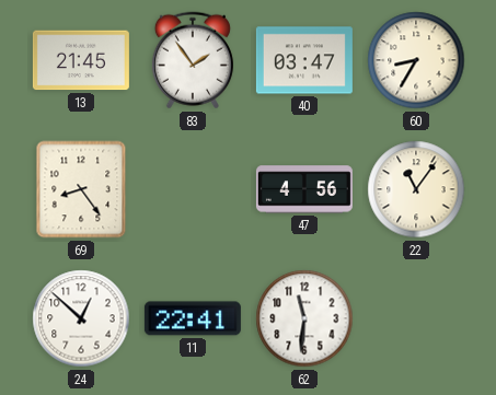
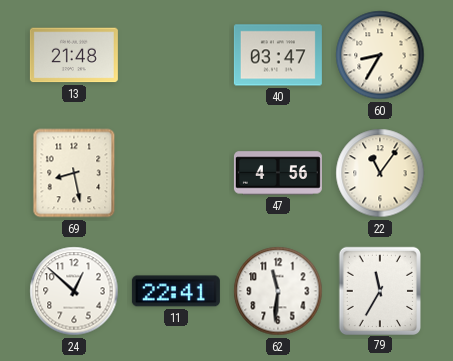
13: 21:45 -> 21:48
83: 1:54 -> none
69: 8:24 -> 8:28
79: none -> 11:35
